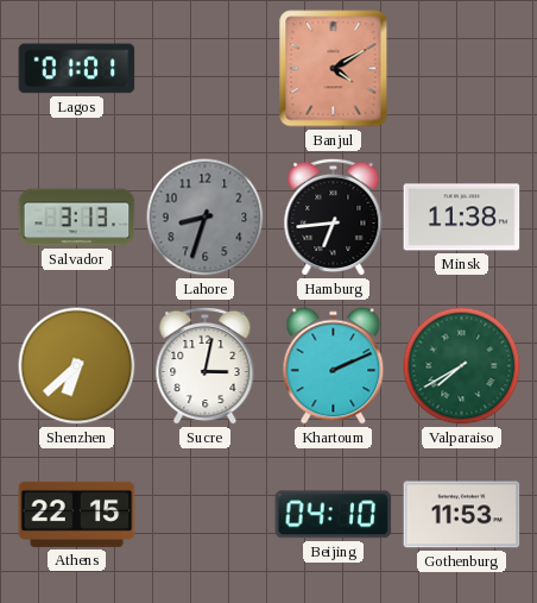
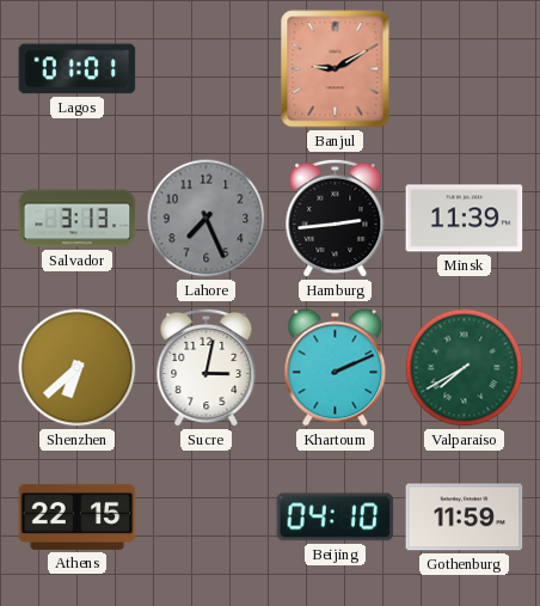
Banjul: 4:10 -> 9:10
Lahore: 8:33 -> 7:26
Hamburg: 6:44 -> 2:44
Minsk: 11:38 -> 11:39
Gothenburg: 11:53 -> 11:59
